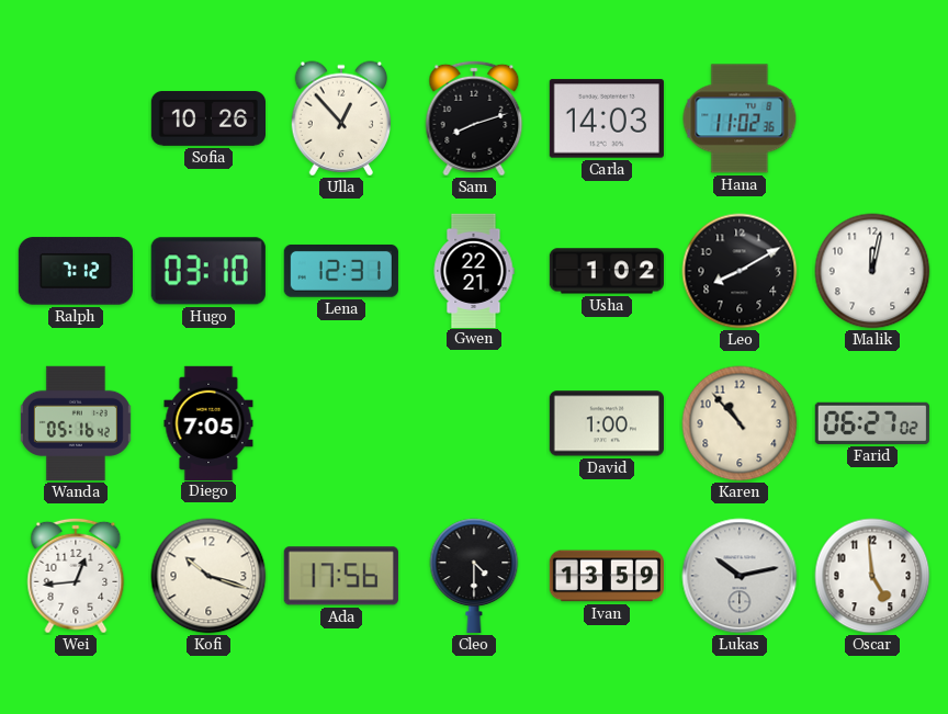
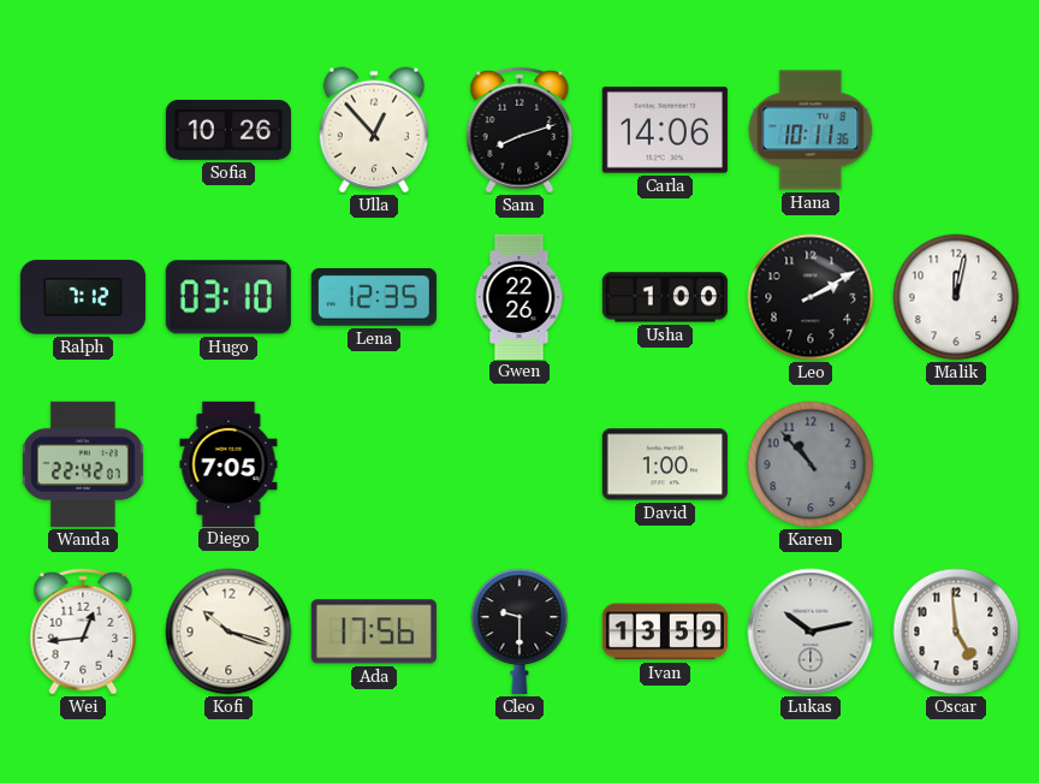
Carla: 14:03 -> 14:06
Hana: 11:02 -> 10:11
Lena: 12:31 -> 12:35
Gwen: 22:21 -> 22:26
Usha: 1:02 -> 1:00
Leo: 8:10 -> 2:10
Wanda: 05:16 -> 22:42
Karen dial: cream -> grey
Farid: 06:27 -> none
Cleo: 4:30 -> 9:30
